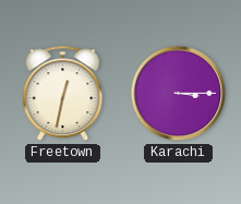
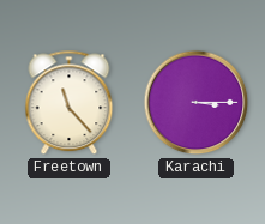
Freetown: 12:32 -> 11:23
